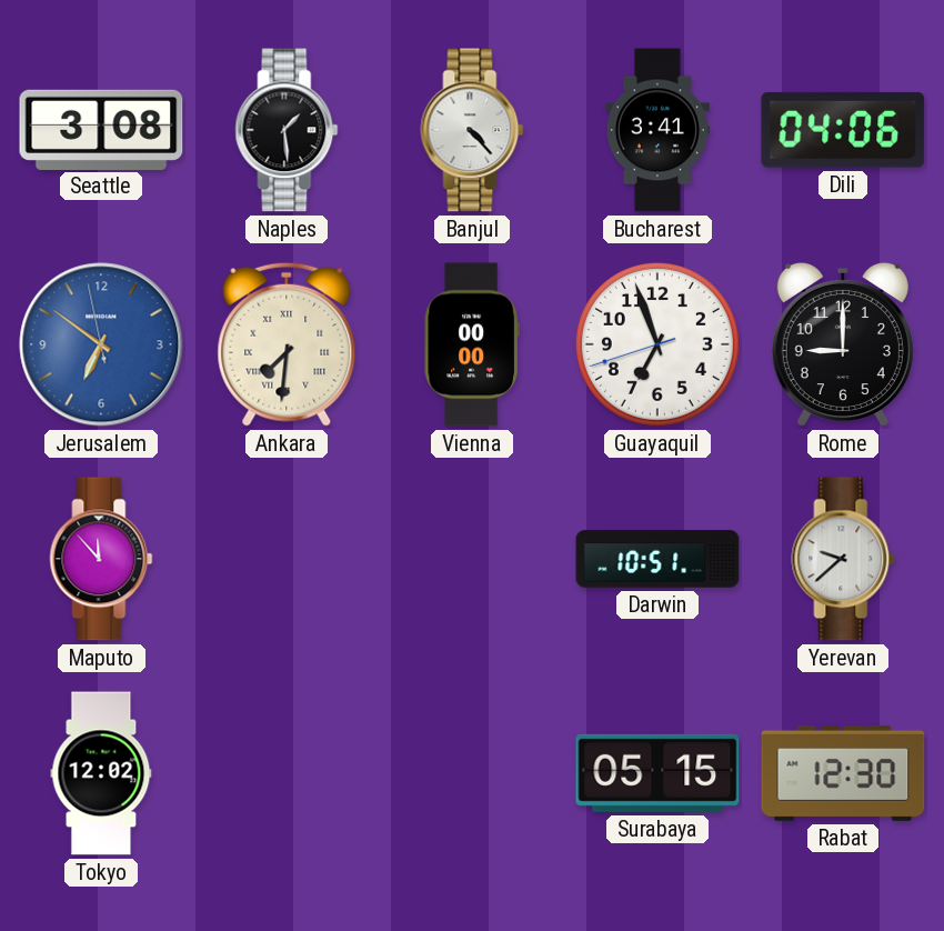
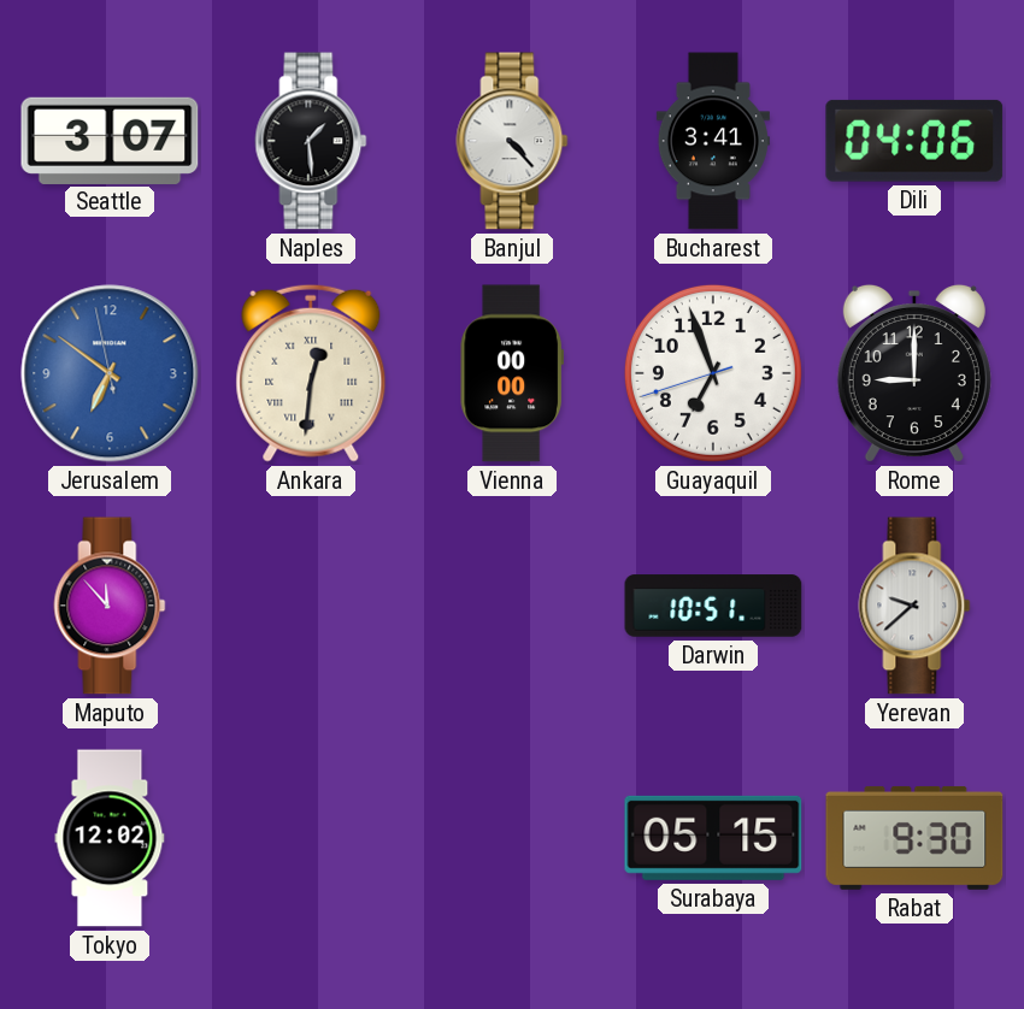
Seattle: 3:08 -> 3:07
Ankara: 7:31 -> 12:31
Rabat: 12:30 -> 9:30
